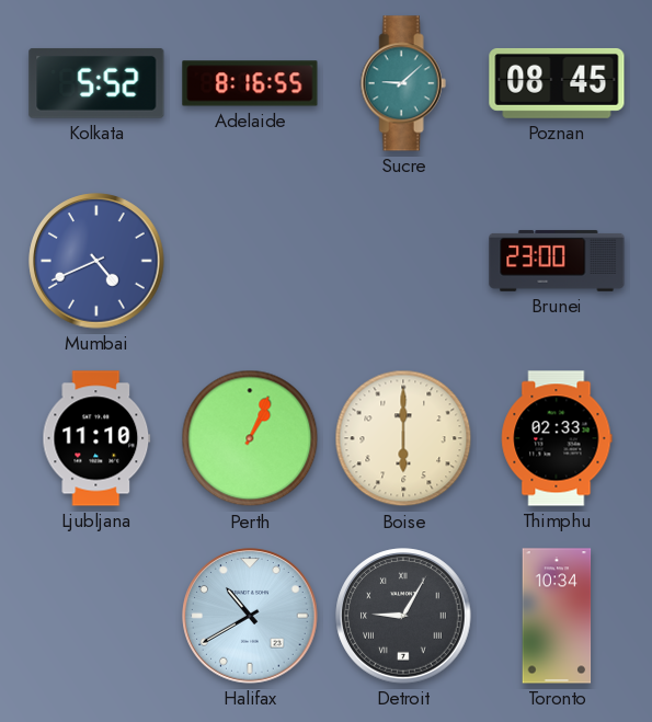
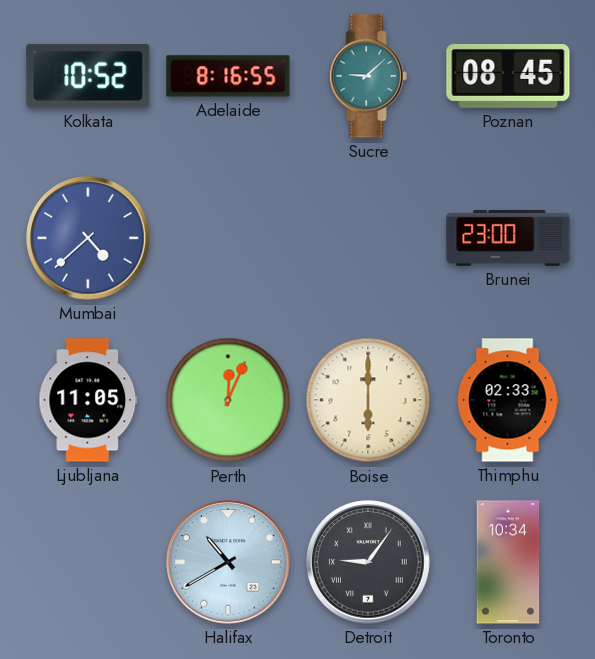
Kolkata: 5:52 -> 10:52
Mumbai: 4:41 -> 4:38
Ljubljana: 11:10 -> 11:05
Perth: 1:04 -> 12:04
Detroit: 9:05 -> 9:06
